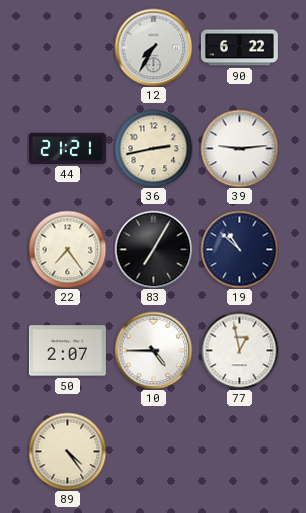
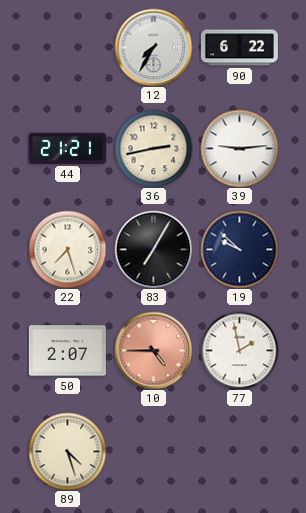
22: 7:24 -> 7:27
19: 10:52 -> 9:52
10 dial: white -> salmon
77: 12:58 -> 1:58
89: 4:24 -> 4:27
